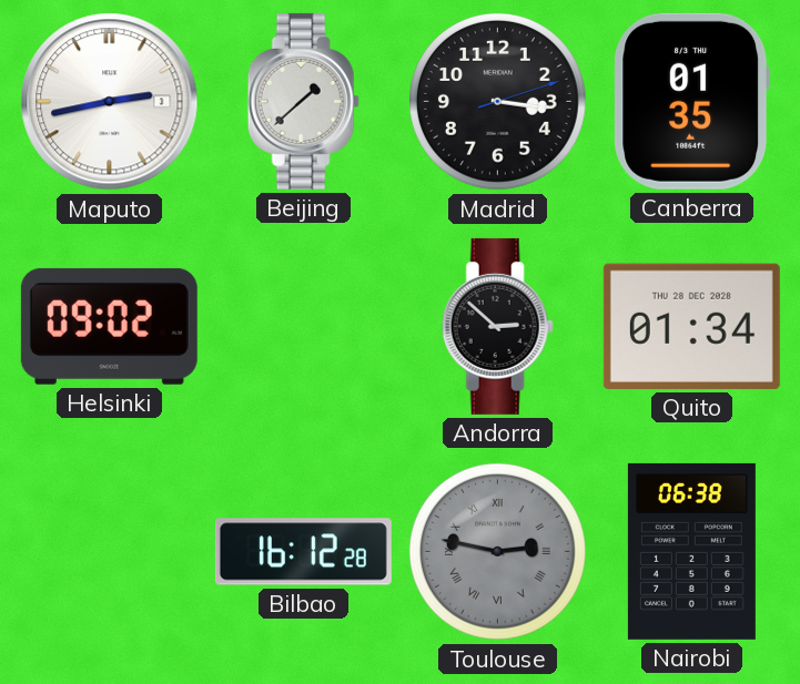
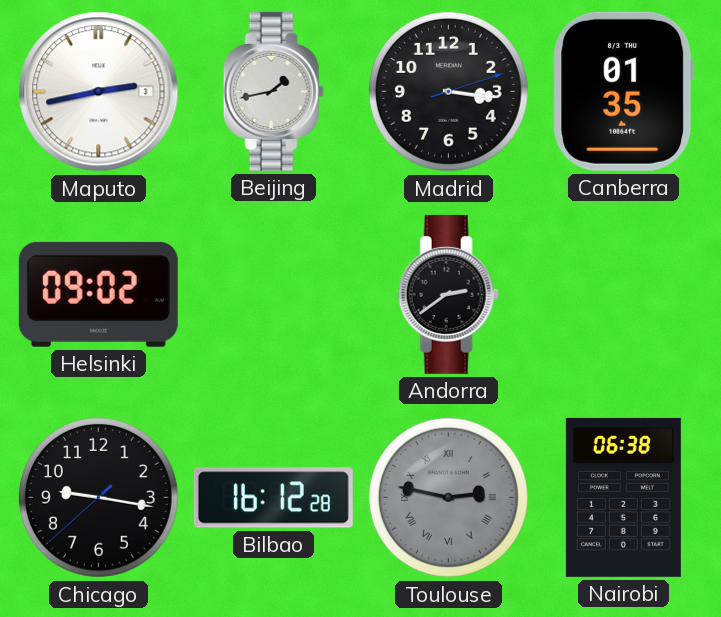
Beijing: 1:38 -> 1:43
Andorra: 2:52 -> 2:39
Quito: 01:34 -> none
Chicago: none -> 9:16
